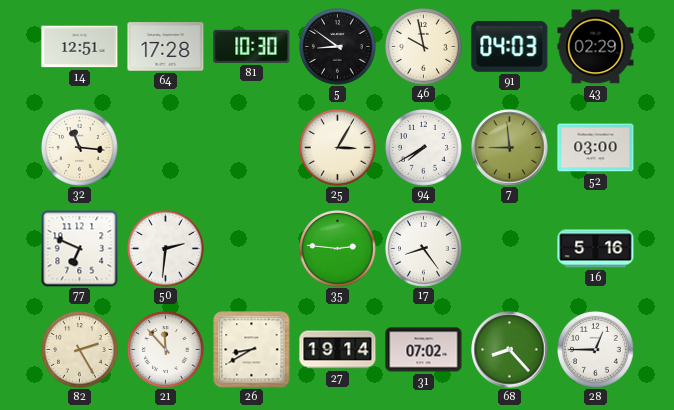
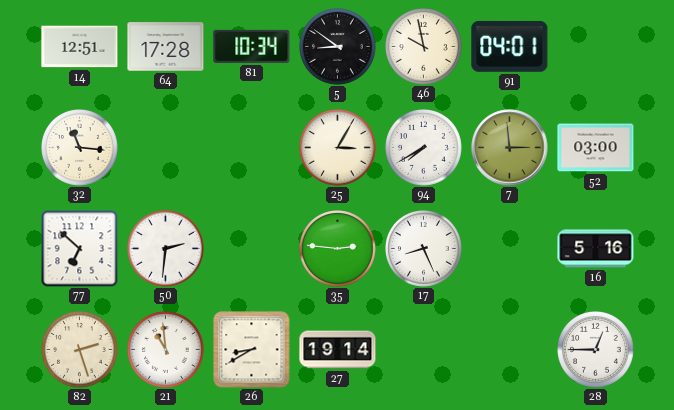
81: 10:30 -> 10:34
91: 04:03 -> 04:01
43: 02:29 -> none
7: 8:59 -> 2:59
77: 6:49 -> 6:52
17: 8:24 -> 8:26
82: 2:25 -> 2:27
21: 11:53 -> 10:59
31: 07:02 -> none
68: 8:23 -> none
